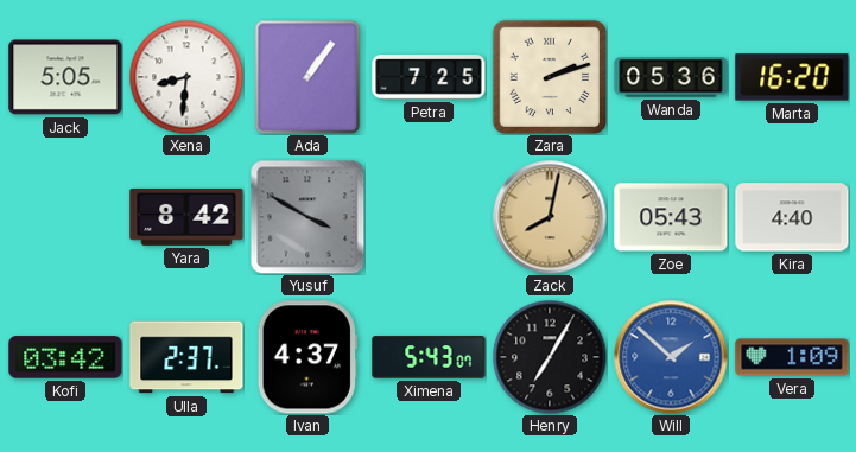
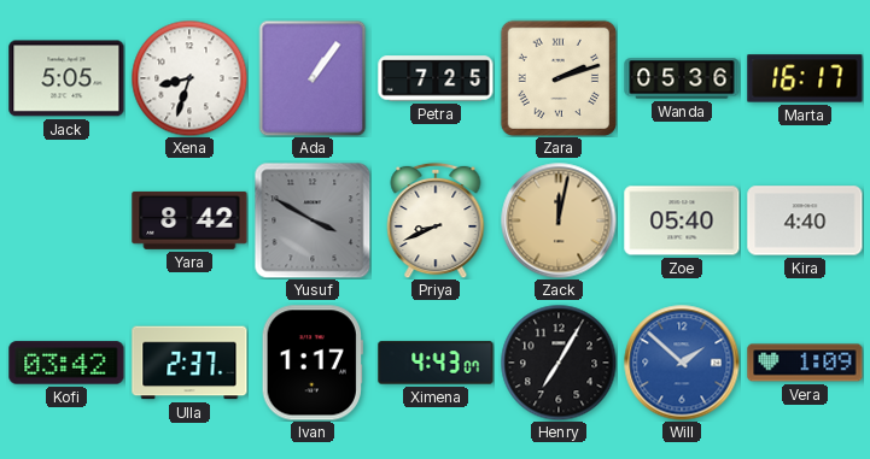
Xena: 8:31 -> 8:33
Marta: 16:20 -> 16:17
Priya: none -> 8:41
Zack: 8:02 -> 12:02
Zoe: 05:43 -> 05:40
Ivan: 4:37 -> 1:17
Ximena: 5:43 -> 4:43
